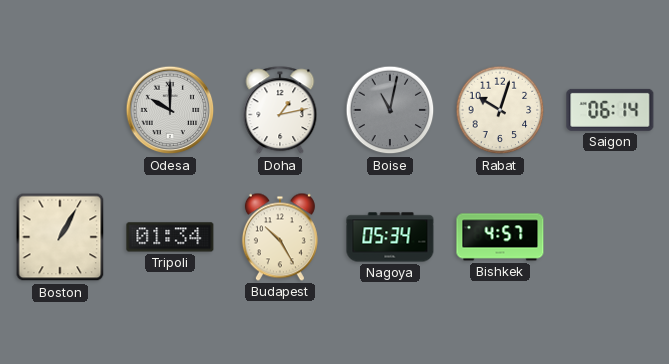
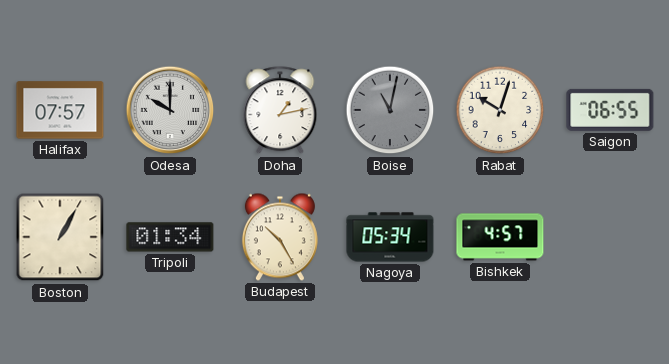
Halifax: none -> 07:57
Saigon: 06:14 -> 06:55
